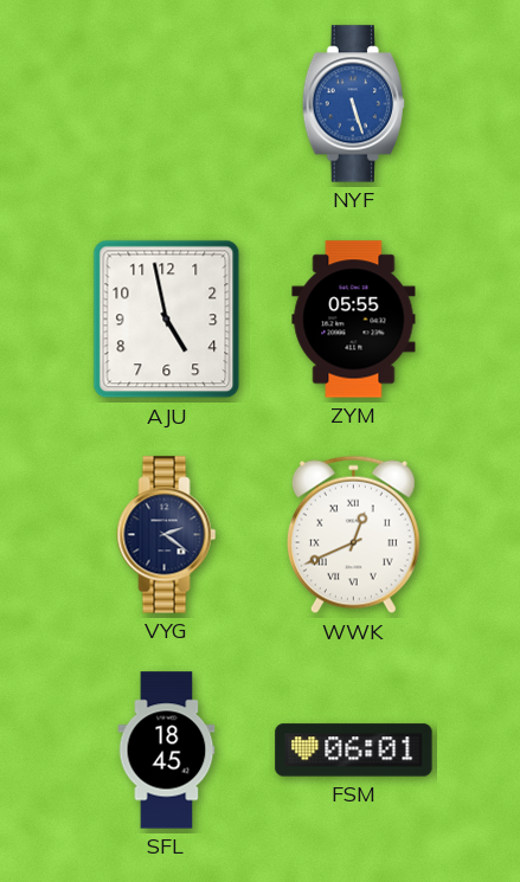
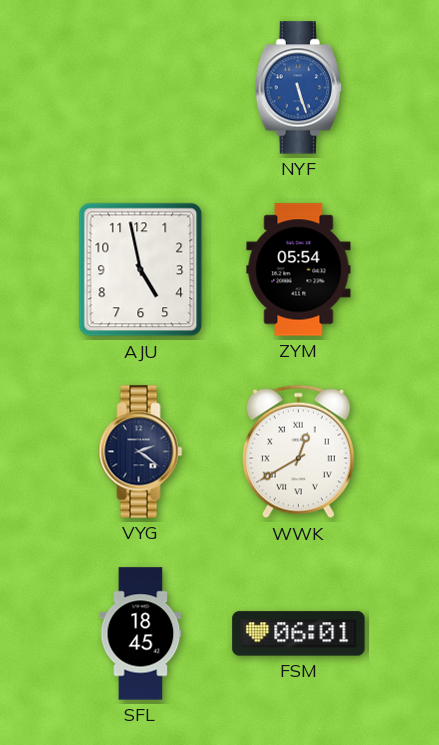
ZYM: 05:55 -> 05:54
WWK: 12:41 -> 12:40
